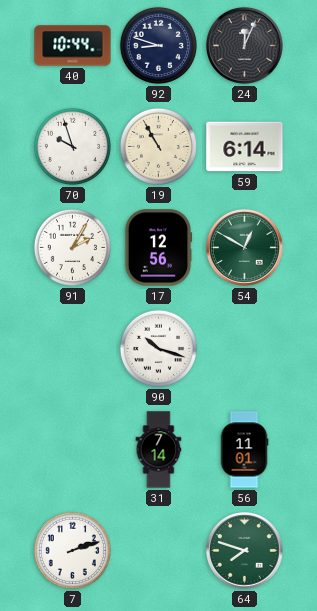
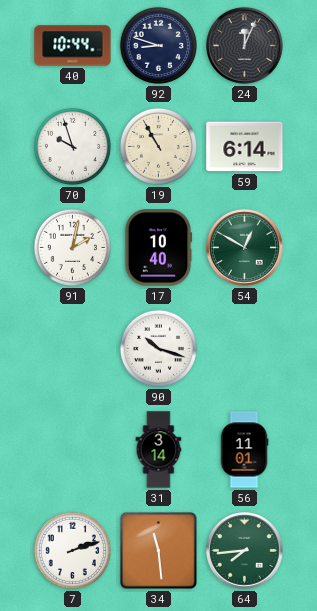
91: 2:05 -> 2:02
17: 12:56 -> 10:40
31: 7:14 -> 3:14
34: none -> 11:29
64: 7:48 -> 7:44
